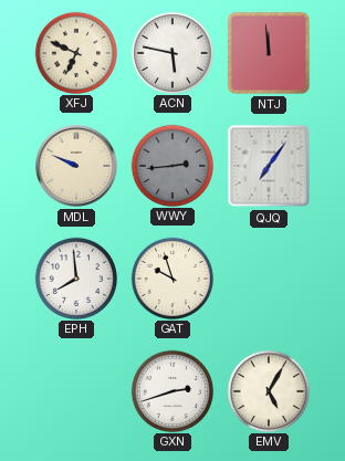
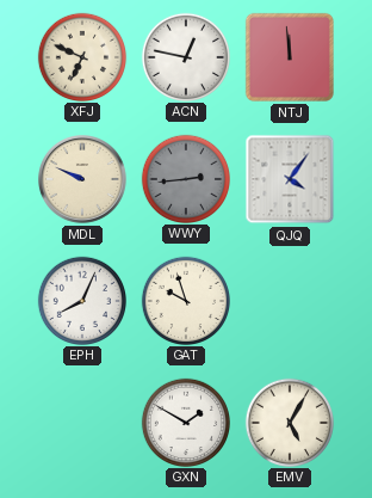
ACN: 5:47 -> 12:47
QJQ: 7:06 -> 4:06
EPH: 7:59 -> 8:04
GXN: 2:42 -> 1:50
